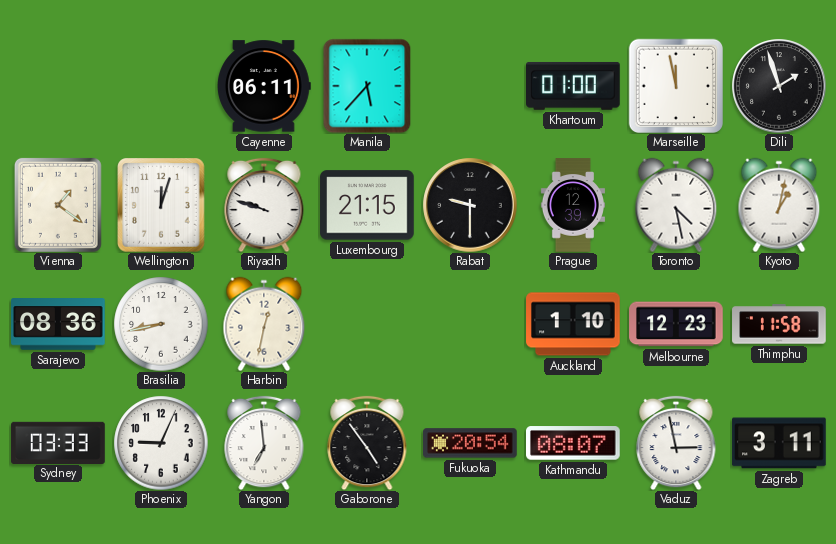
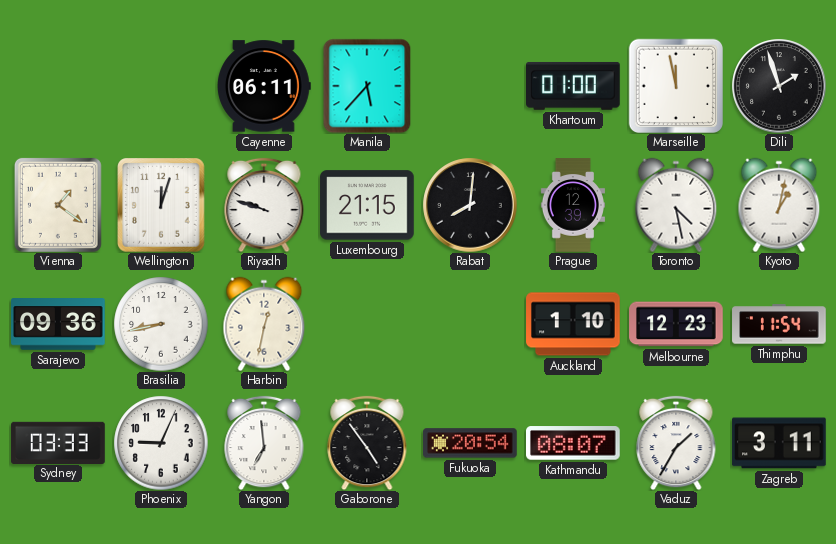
Rabat: 9:30 -> 8:01
Sarajevo: 08:36 -> 09:36
Thimphu: 11:58 -> 11:54
Vaduz: 2:58 -> 1:35
